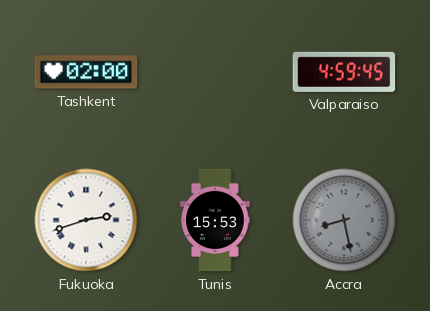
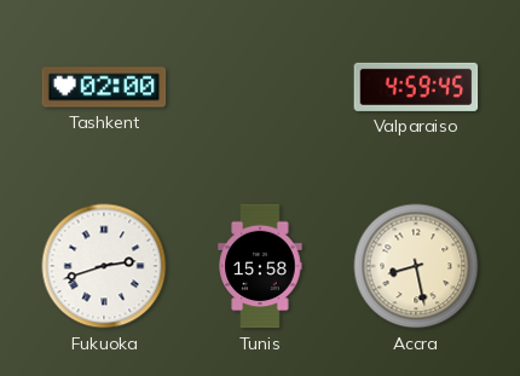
Tunis: 15:53 -> 15:58
Accra dial: grey -> cream
